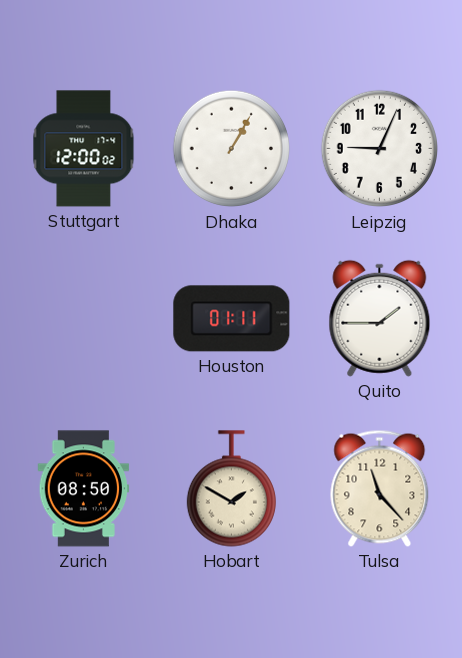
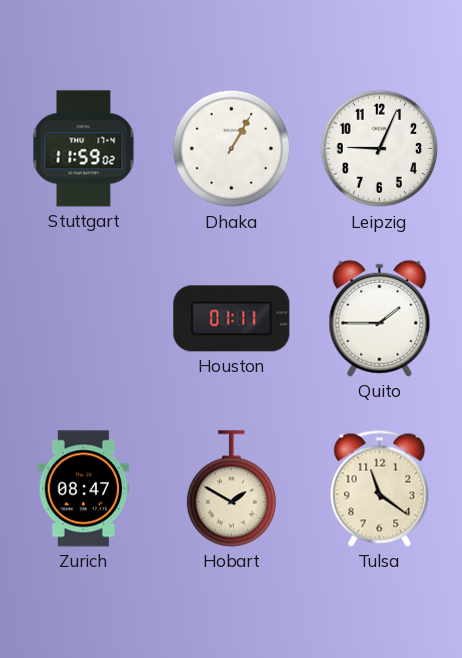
Stuttgart: 12:00 -> 11:59
Zurich: 08:50 -> 08:47
Tulsa: 11:23 -> 11:21
